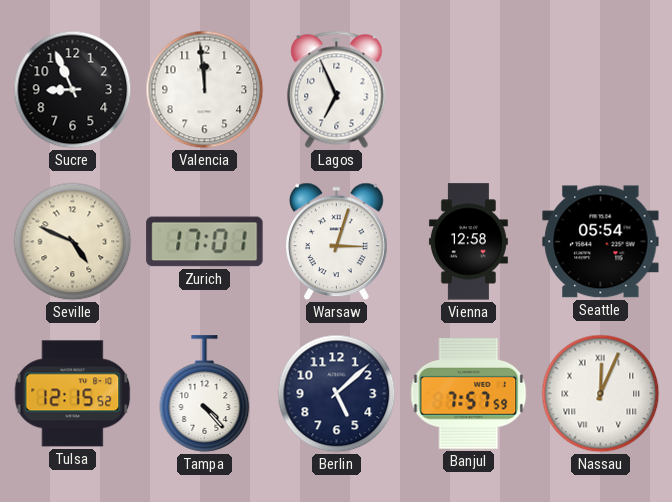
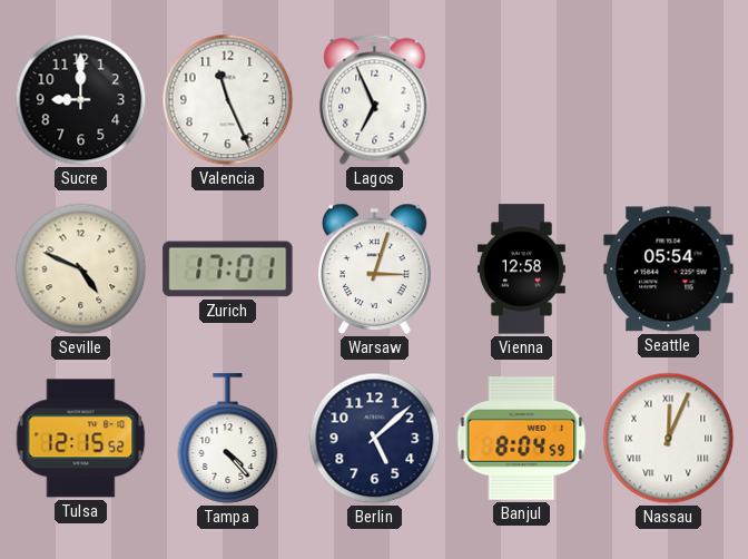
Sucre: 8:56 -> 9:00
Valencia: 11:59 -> 11:26
Banjul: 7:57 -> 8:04
